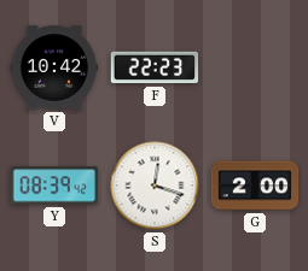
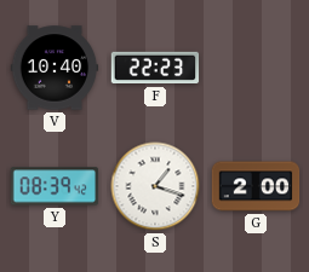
V: 10:42 -> 10:40
S: 12:18 -> 1:18
